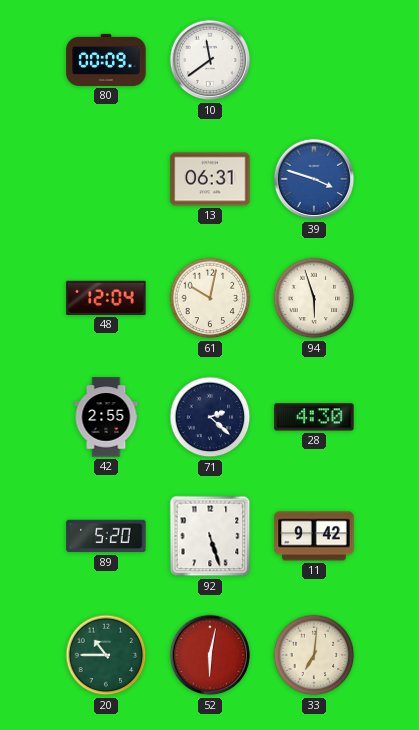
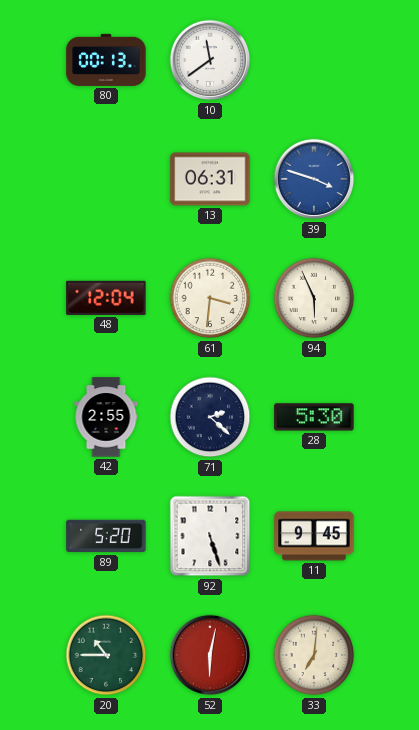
80: 00:09 -> 00:13
61: 10:02 -> 3:31
94: 5:57 -> 5:56
28: 4:30 -> 5:30
11: 9:42 -> 9:45
